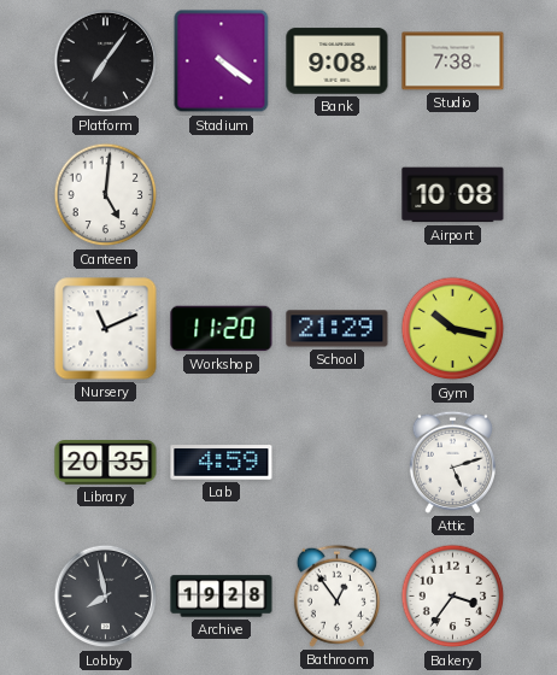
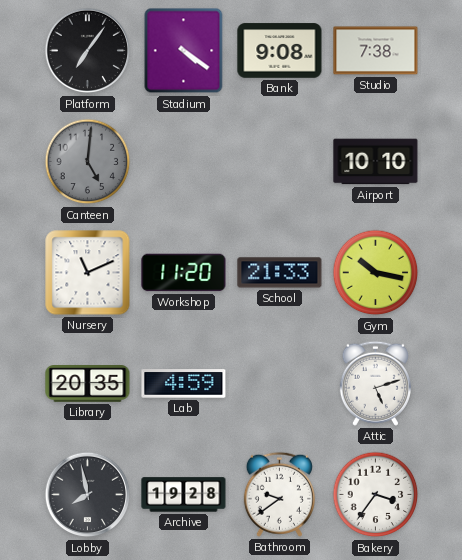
Canteen dial: white -> grey
Airport: 10:08 -> 10:10
School: 21:29 -> 21:33
Bathroom: 12:54 -> 9:39
